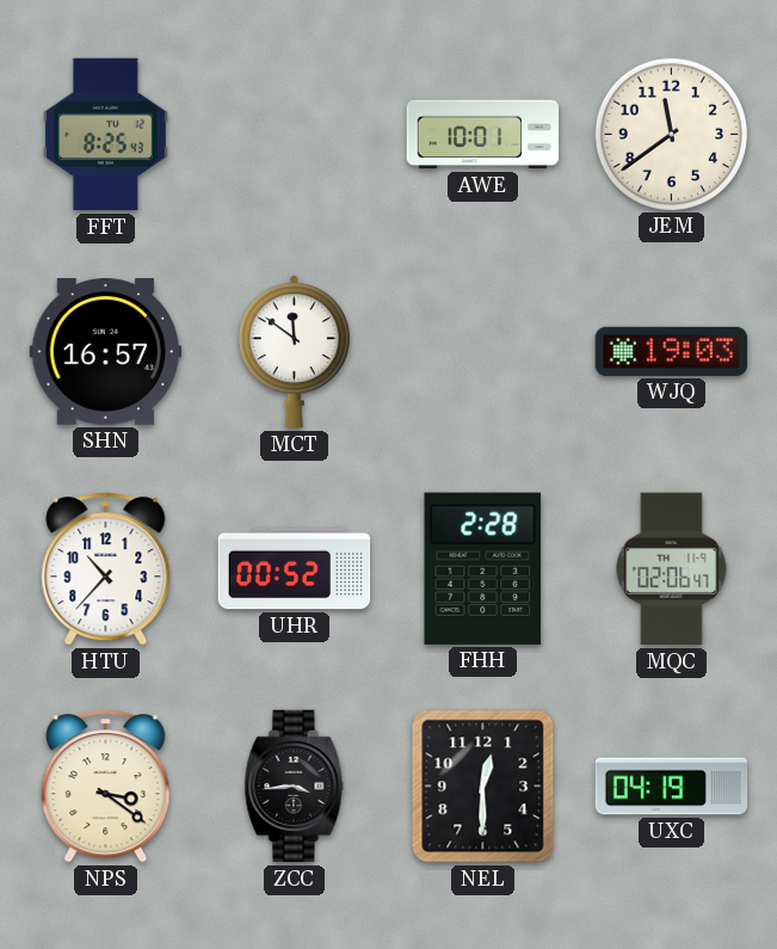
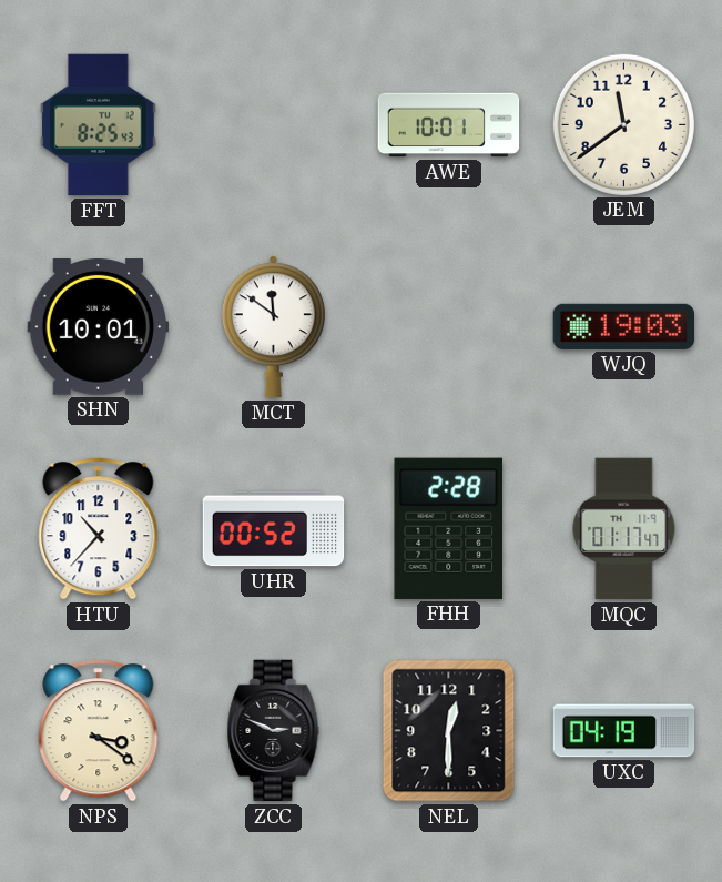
SHN: 16:57 -> 10:01
MQC: 02:06 -> 01:17
ZCC: 3:44 -> 2:49
